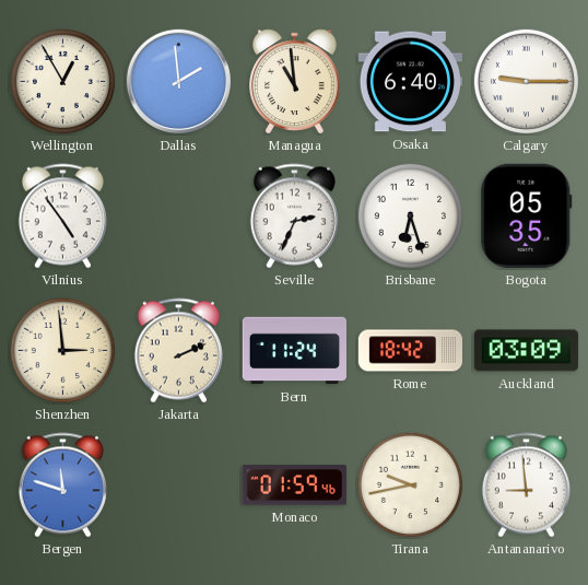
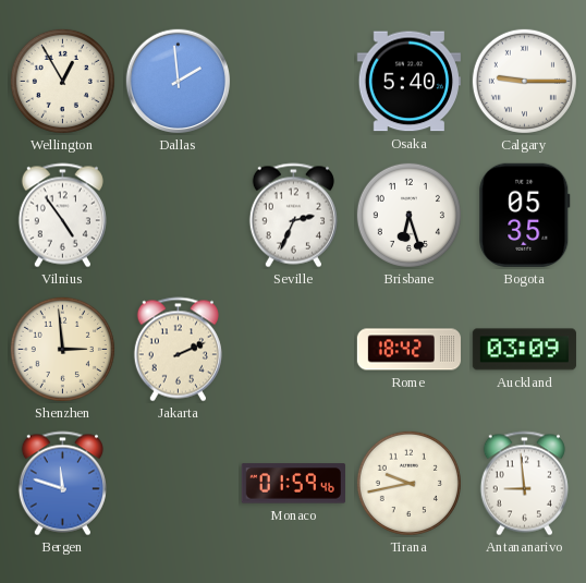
Managua: 10:59 -> none
Osaka: 6:40 -> 5:40
Bern: 11:24 -> none
